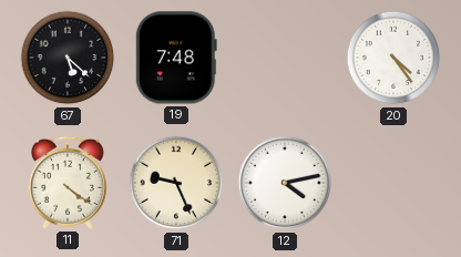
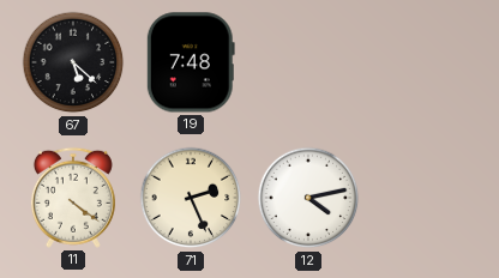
20: 4:24 -> none
71: 9:26 -> 2:26
